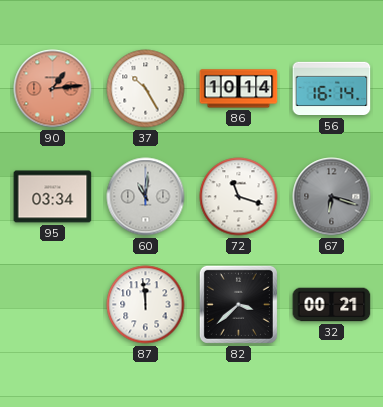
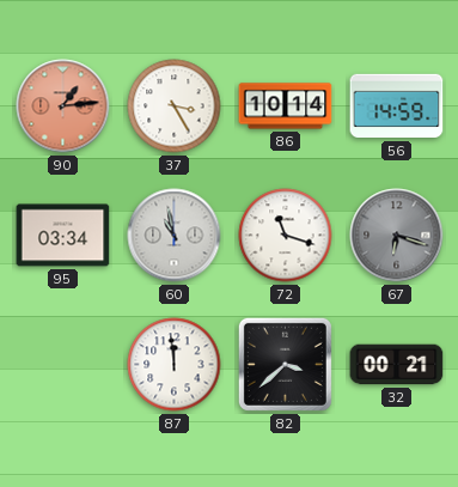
37: 10:25 -> 3:25
56: 16:14 -> 14:59
60: 11:01 -> 10:58
